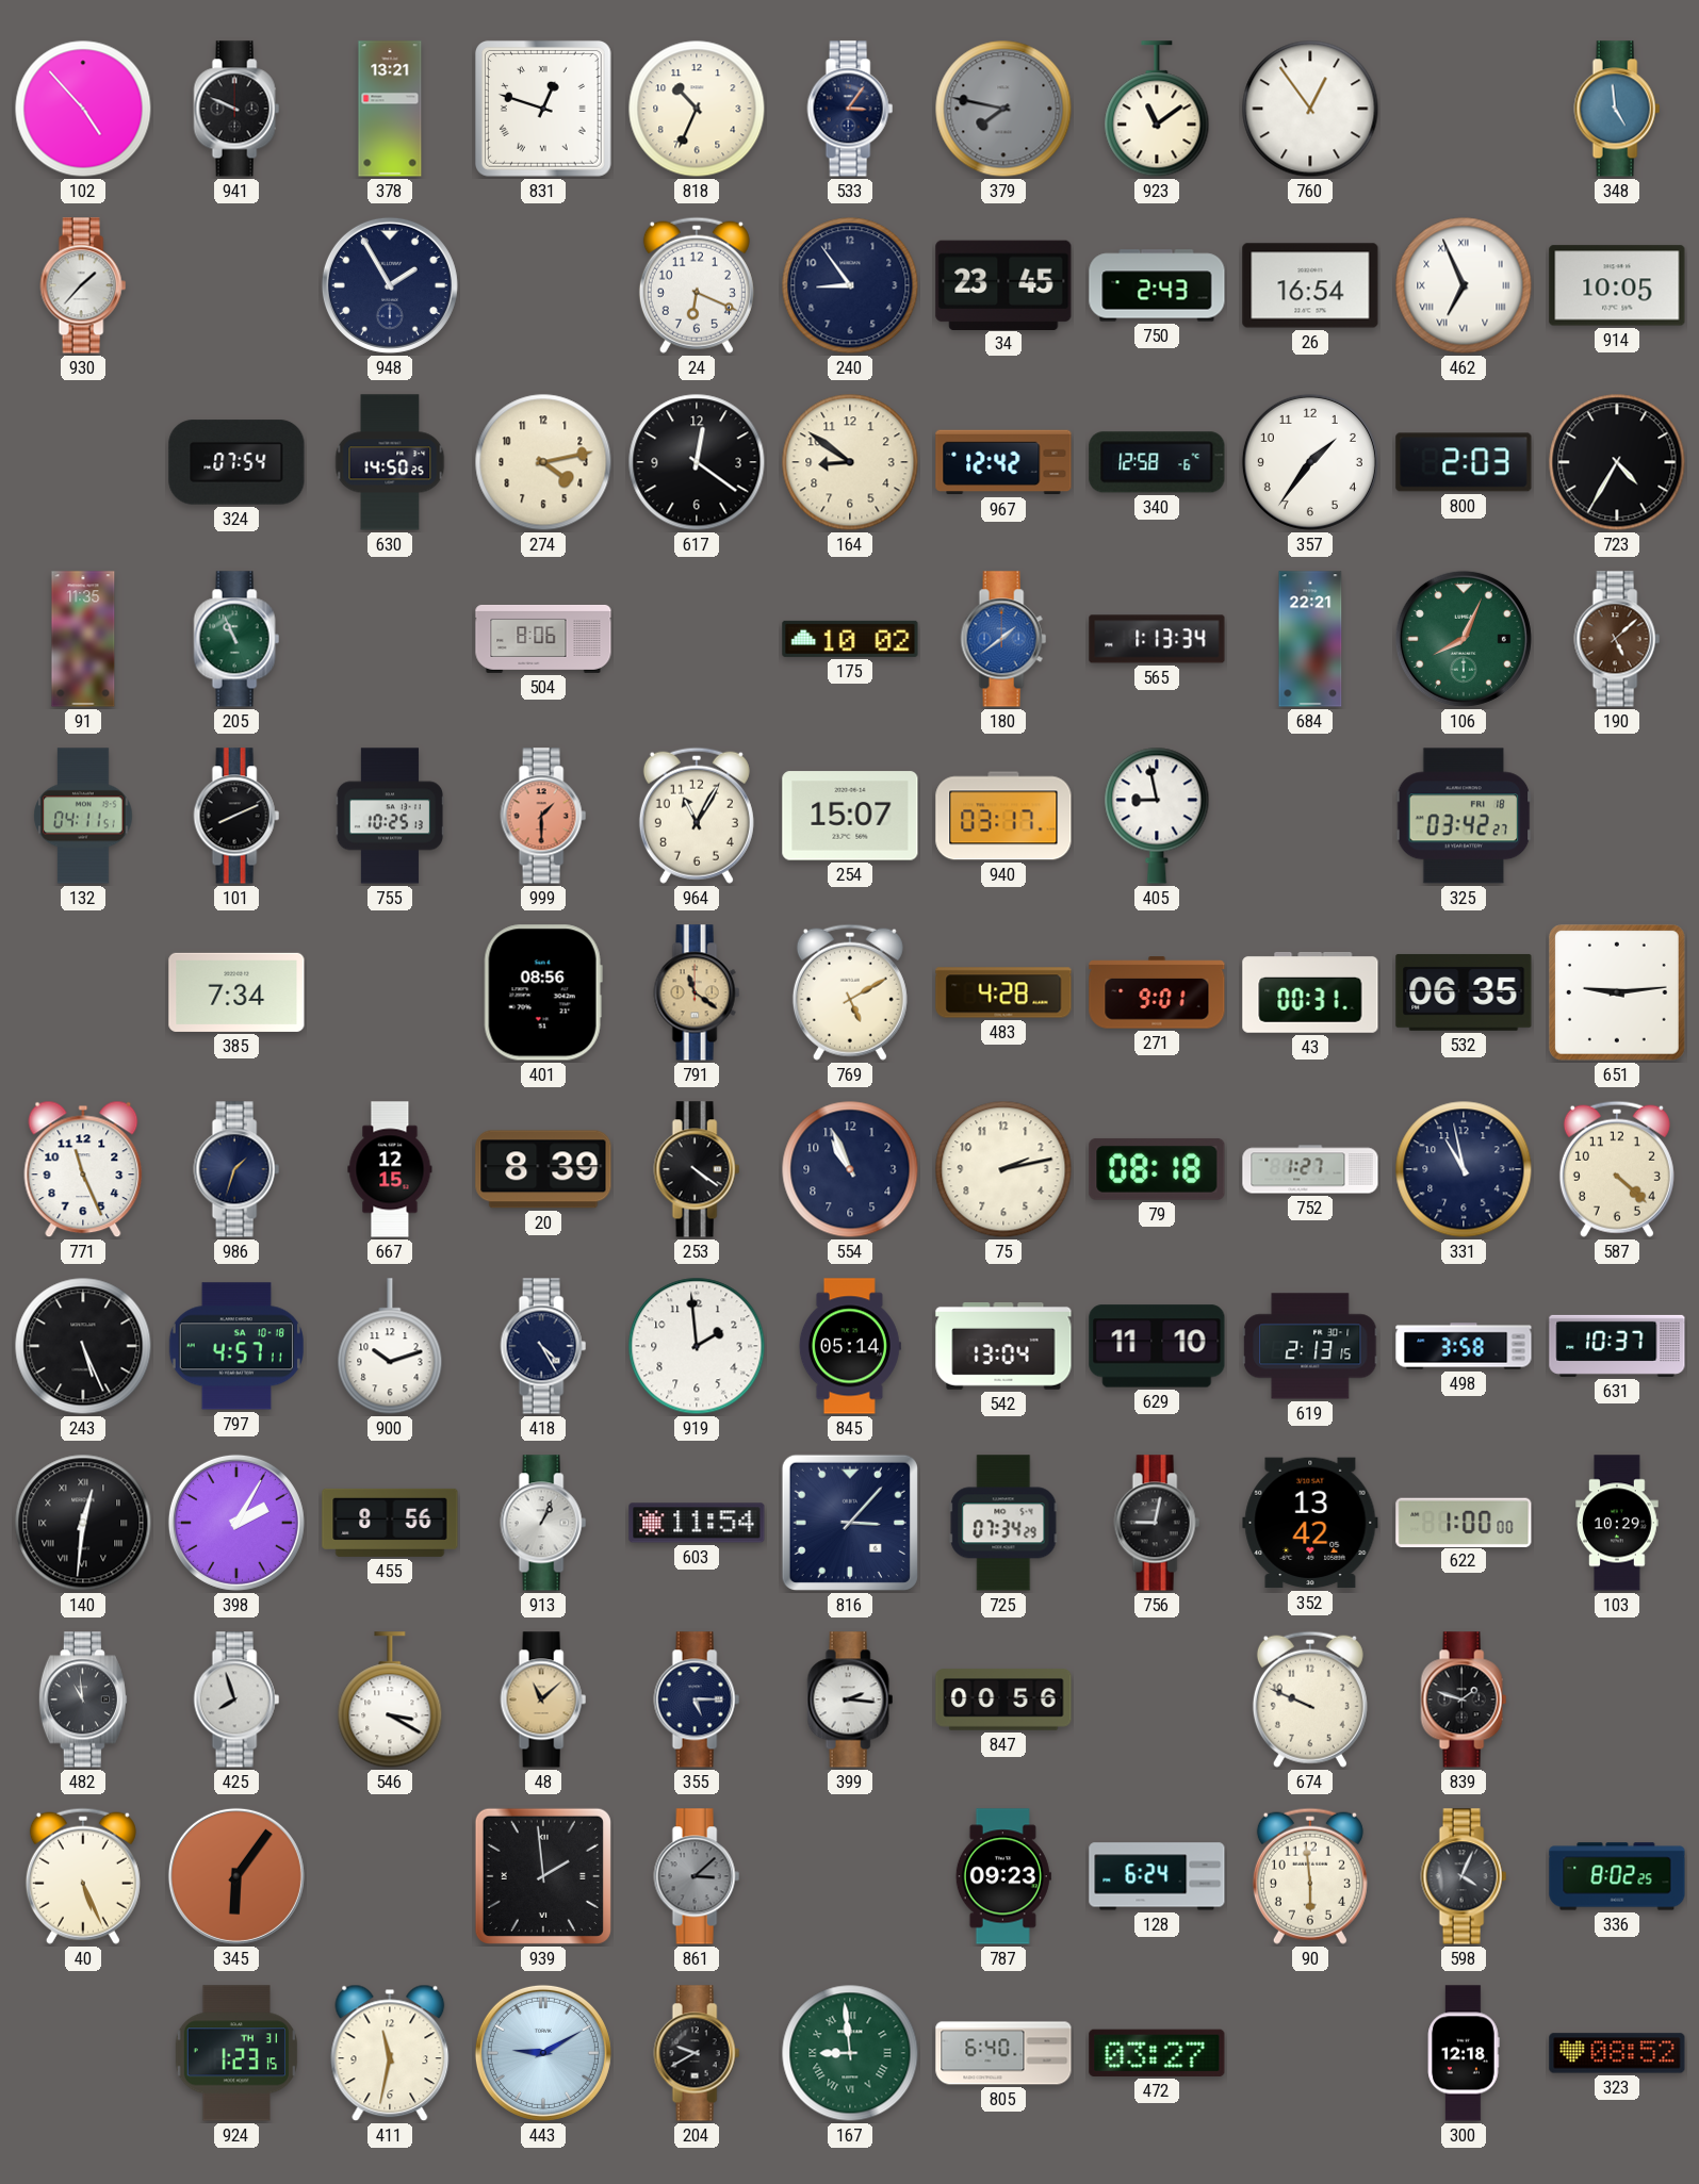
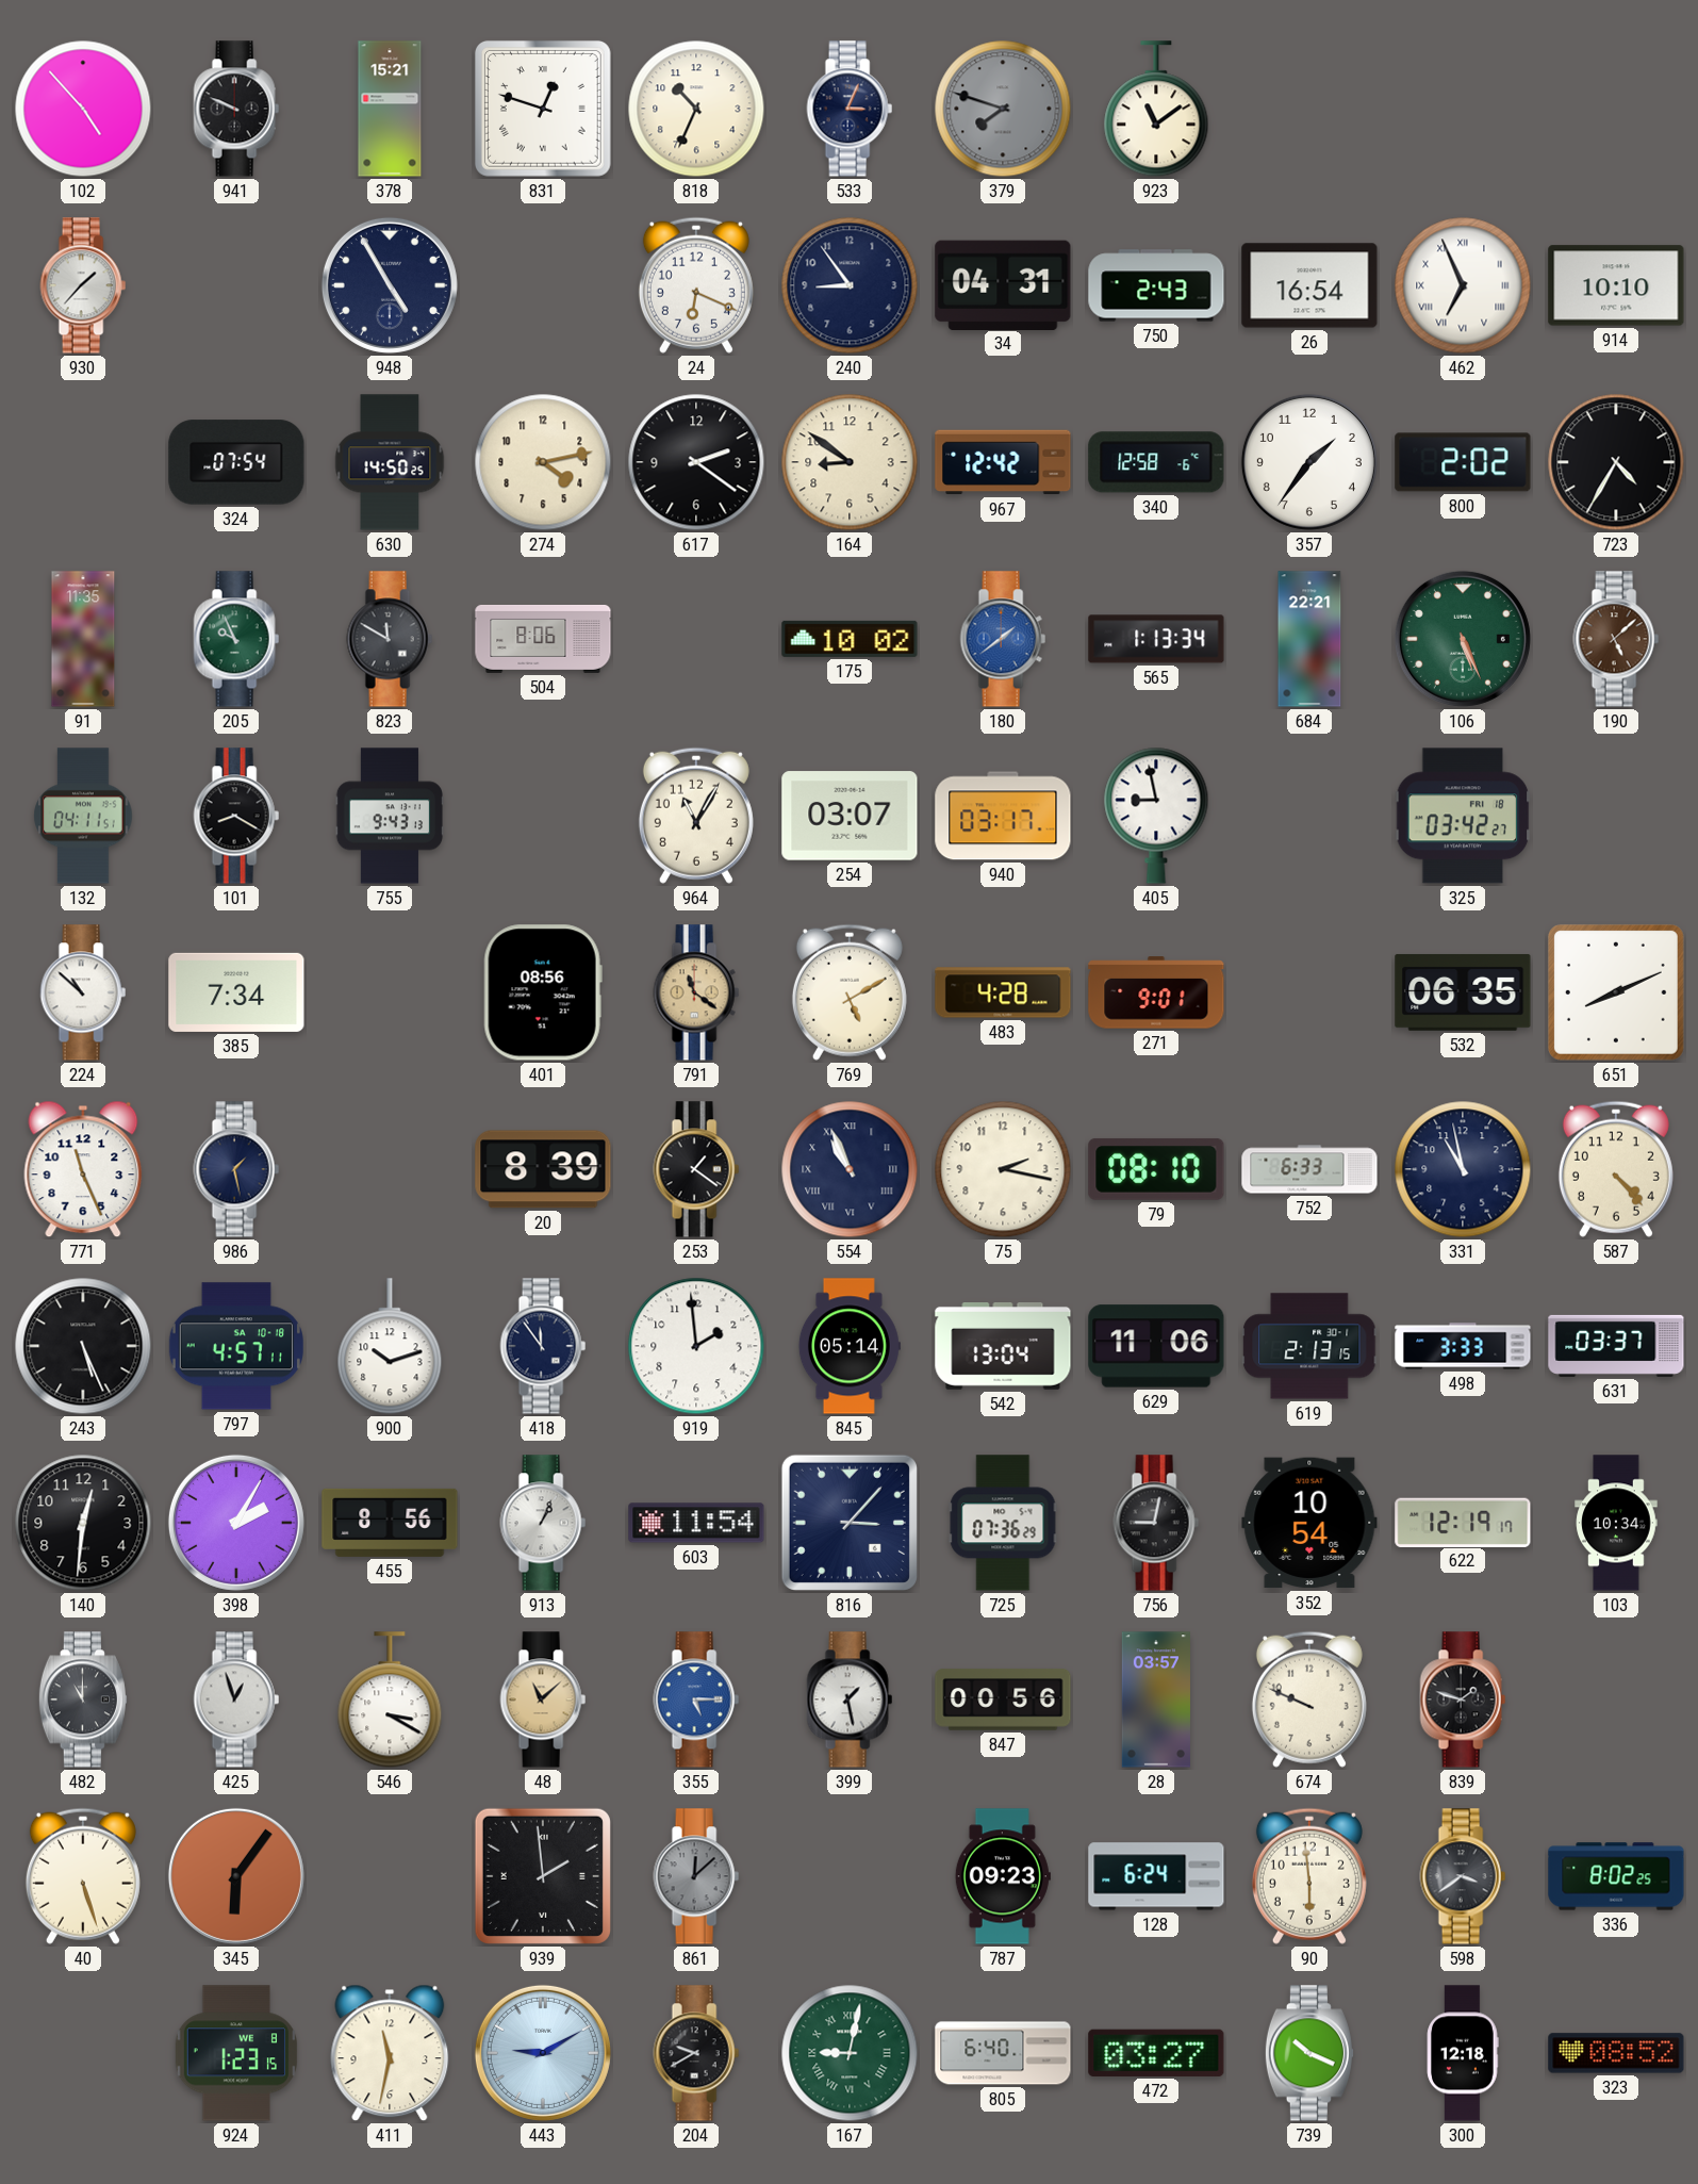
378: 13:21 -> 15:21
533: 3:06 -> 3:04
379: 7:47 -> 7:48
760: 12:54 -> none
348: 4:59 -> none
948: 1:55 -> 4:55
34: 23:45 -> 04:31
914: 10:05 -> 10:10
617: 12:21 -> 2:21
800: 2:03 -> 2:02
205: 10:56 -> 9:56
823: none -> 11:50
106: 8:04 -> 5:26
101: 8:11 -> 8:20
755: 10:25 -> 9:43
999: 1:30 -> none
254: 15:07 -> 03:07
224: none -> 10:52
43: 00:31 -> none
651: 9:14 -> 8:11
986: 1:33 -> 1:28
667: 12:15 -> none
253: 4:21 -> 1:21
554 numerals: Arabic -> Roman
75: 2:13 -> 2:17
79: 08:18 -> 08:10
752: 1:27 -> 6:33
587: 4:22 -> 4:23
418: 4:25 -> 11:54
629: 11:10 -> 11:06
498: 3:58 -> 3:33
631: 10:37 -> 03:37
140 numerals: Roman -> Arabic
725: 07:34 -> 07:36
352: 13:42 -> 10:54
622: 1:00 -> 12:19
103: 10:29 -> 10:34
482: 10:59 -> 11:00
425: 7:57 -> 12:57
355 dial: navy -> blue
399: 2:16 -> 1:28
28: none -> 03:57
40: 5:26 -> 5:27
861: 3:08 -> 12:08
598: 4:04 -> 3:39
924 date: TH 31 -> WE 8
167: 8:59 -> 9:02
739: none -> 10:19
